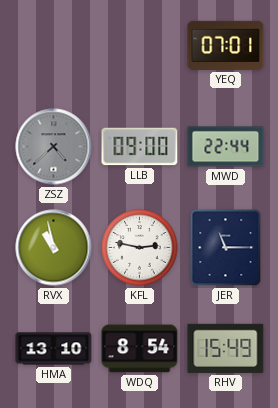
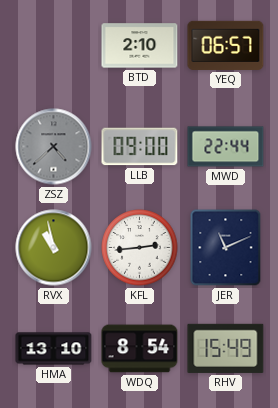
BTD: none -> 2:10
YEQ: 07:01 -> 06:57
KFL: 2:47 -> 2:44
JER: 11:15 -> 11:11
